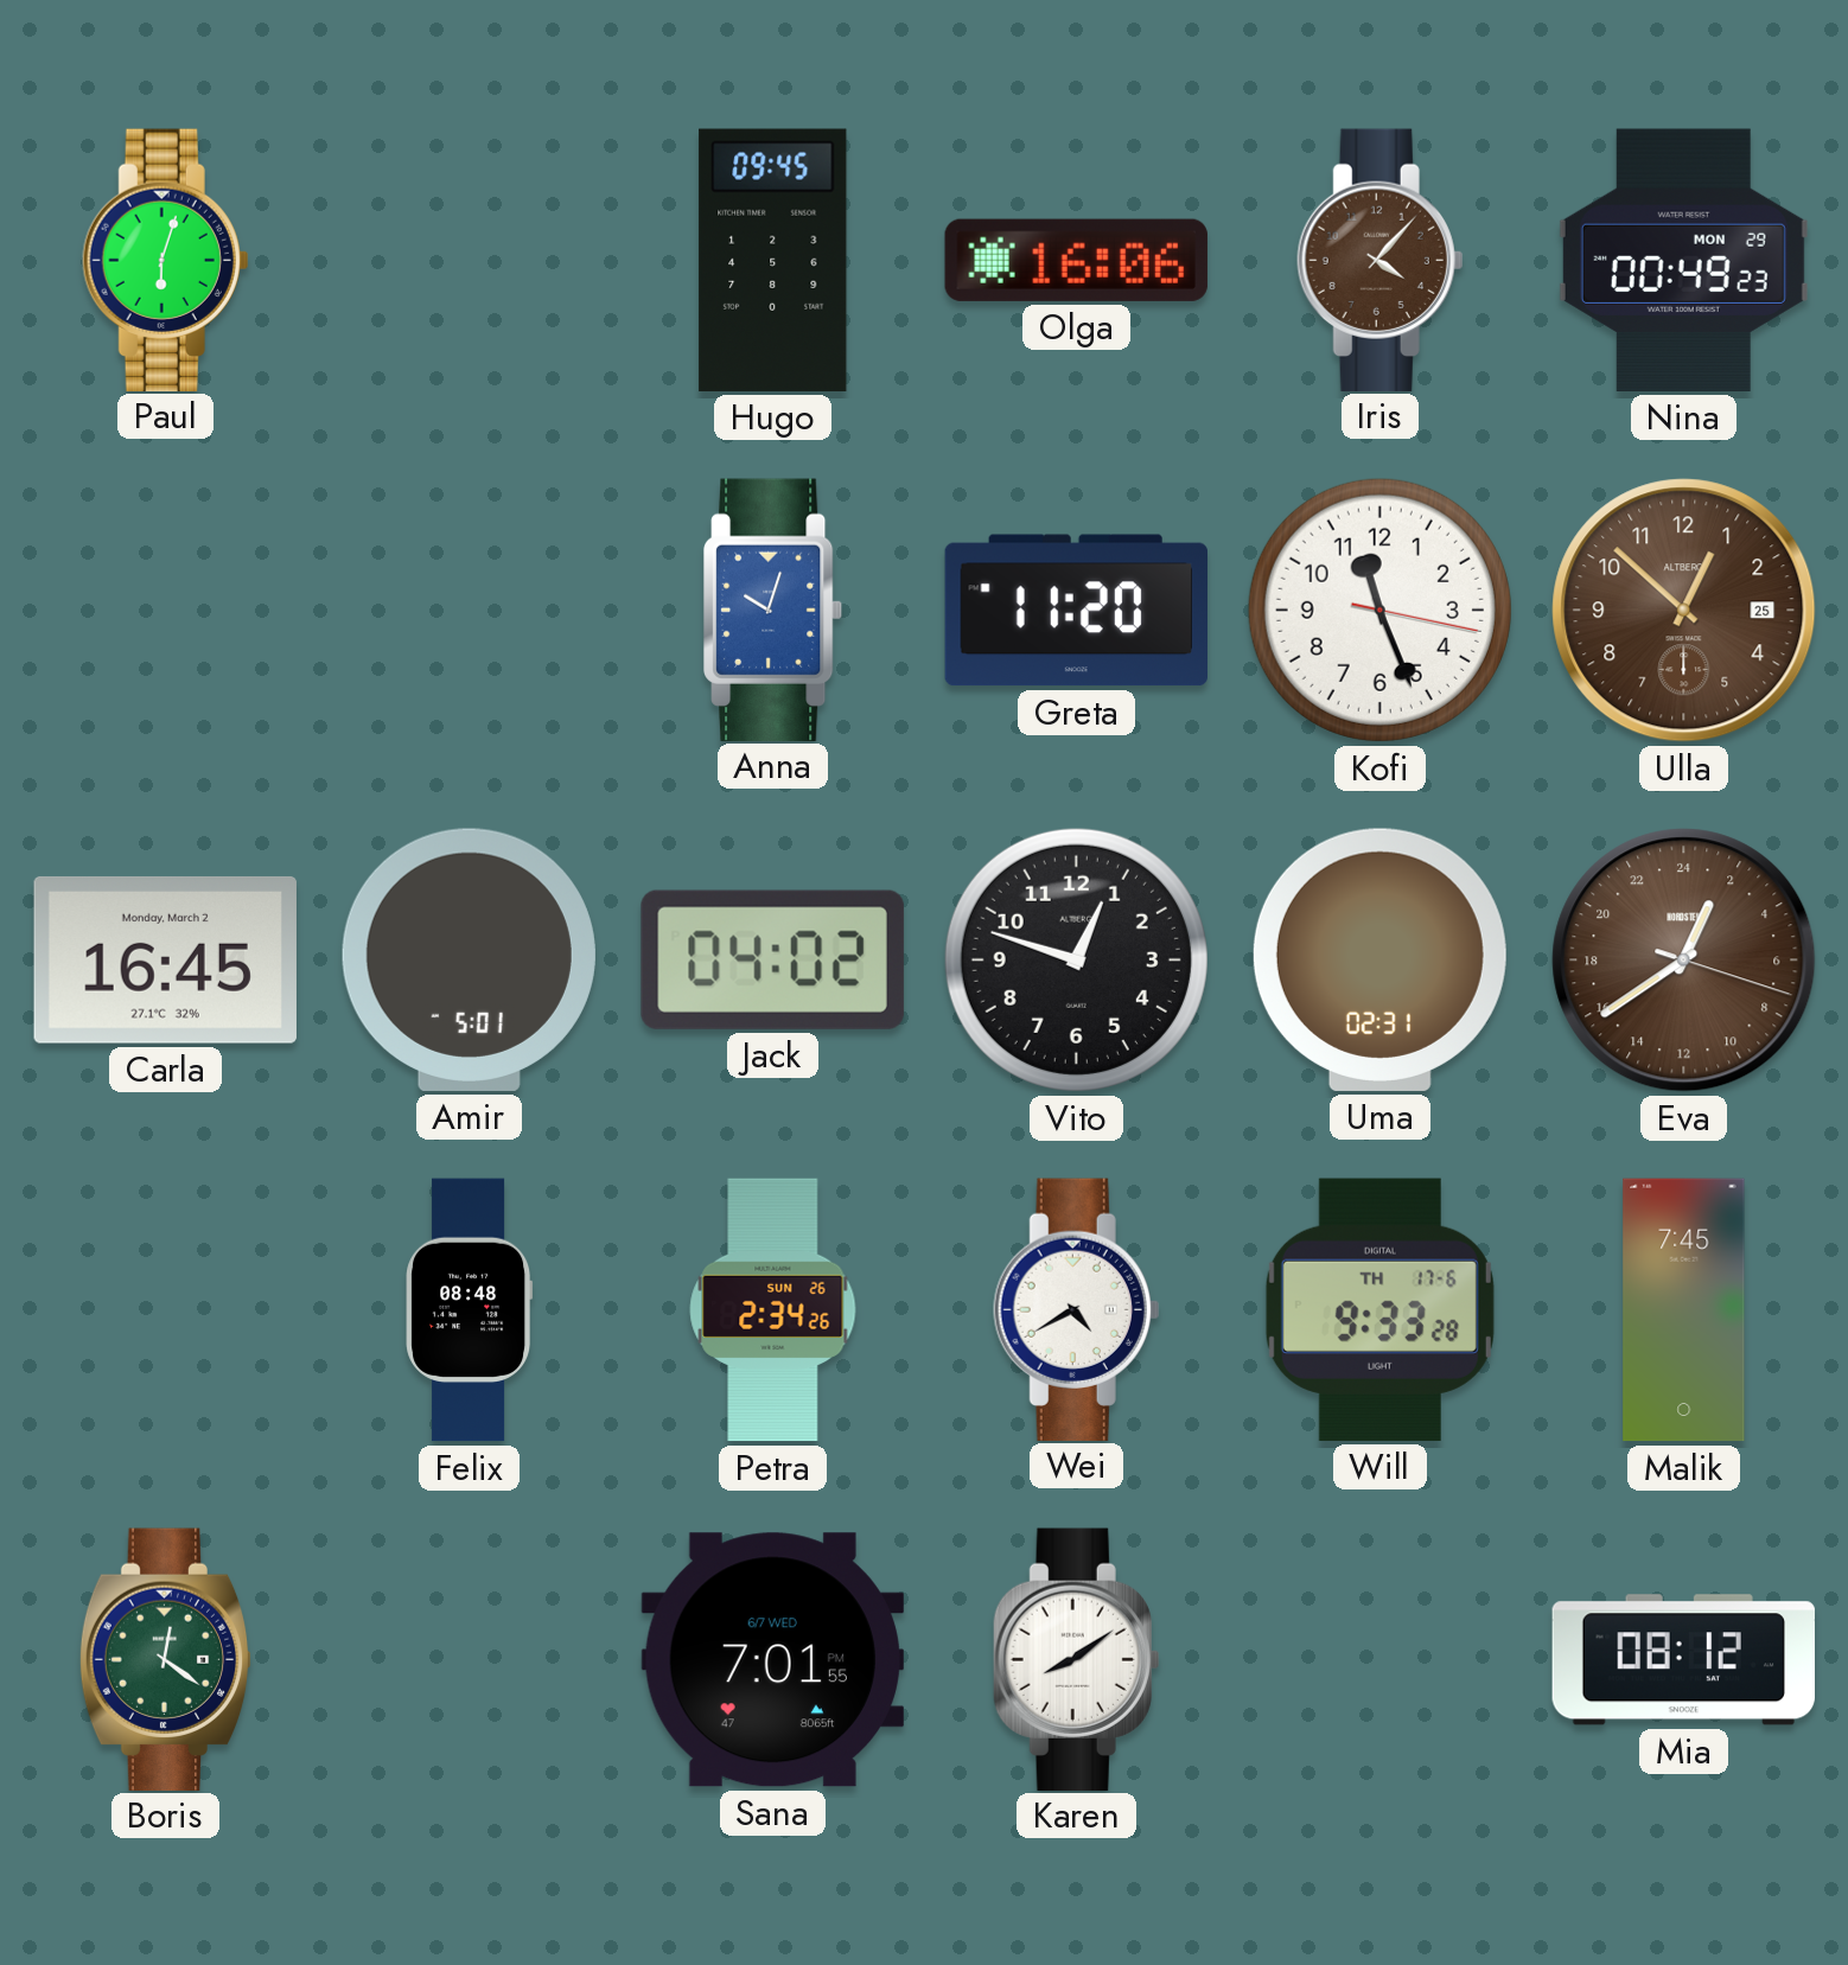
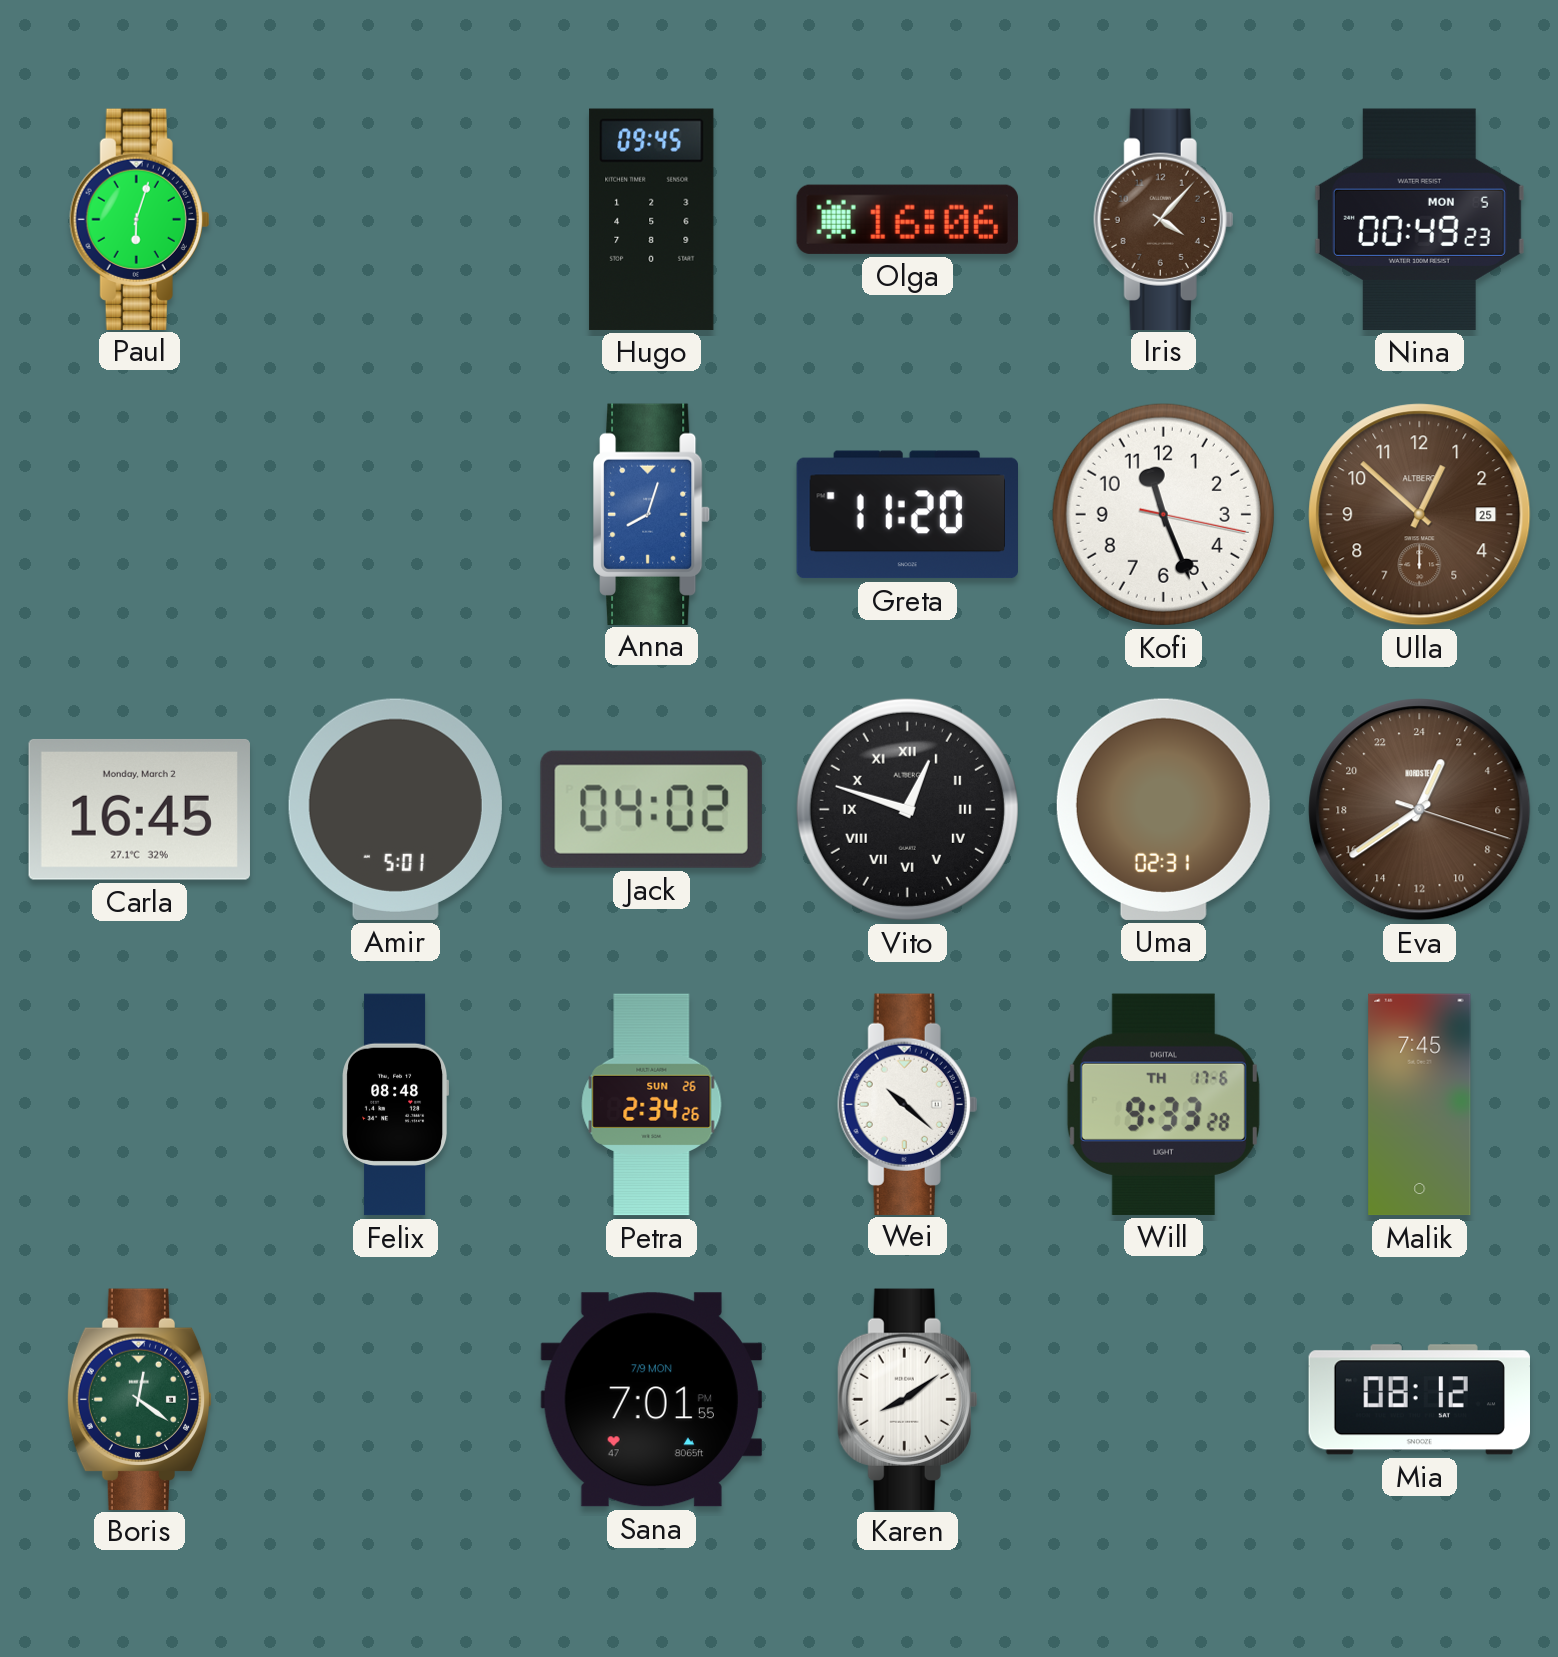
Nina date: MON 29 -> MON 5
Anna: 10:03 -> 8:03
Vito numerals: Arabic -> Roman
Wei: 4:40 -> 10:22
Sana date: 6/7 WED -> 7/9 MON
